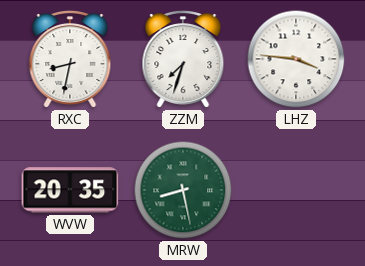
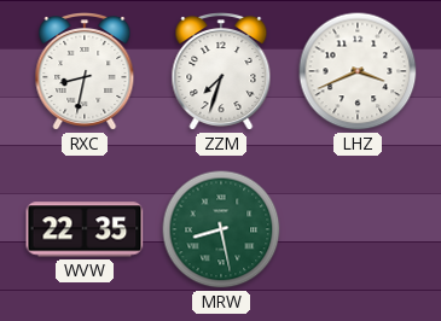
LHZ: 3:46 -> 3:41
WVW: 20:35 -> 22:35
